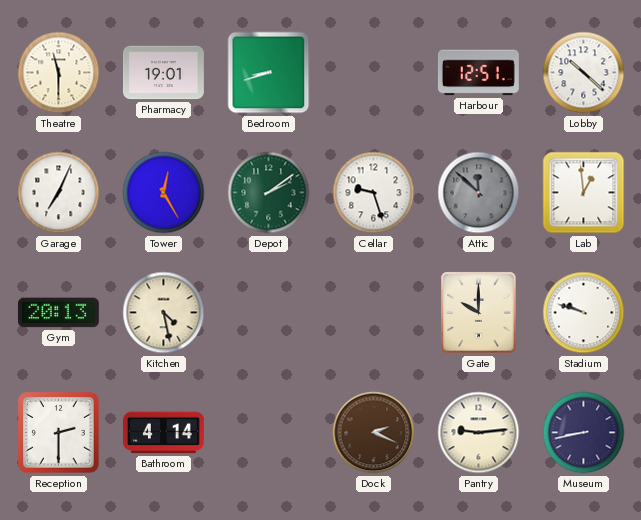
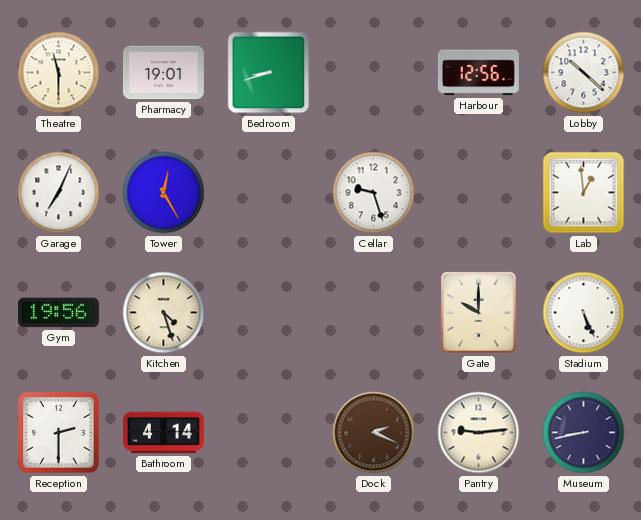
Harbour: 12:51 -> 12:56
Depot: 2:09 -> none
Attic: 11:52 -> none
Gym: 20:13 -> 19:56
Kitchen: 4:28 -> 4:27
Stadium: 9:48 -> 5:26
